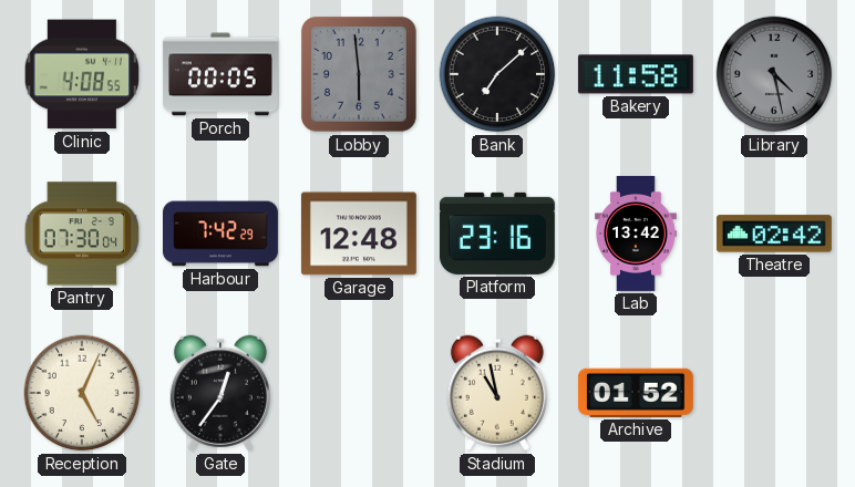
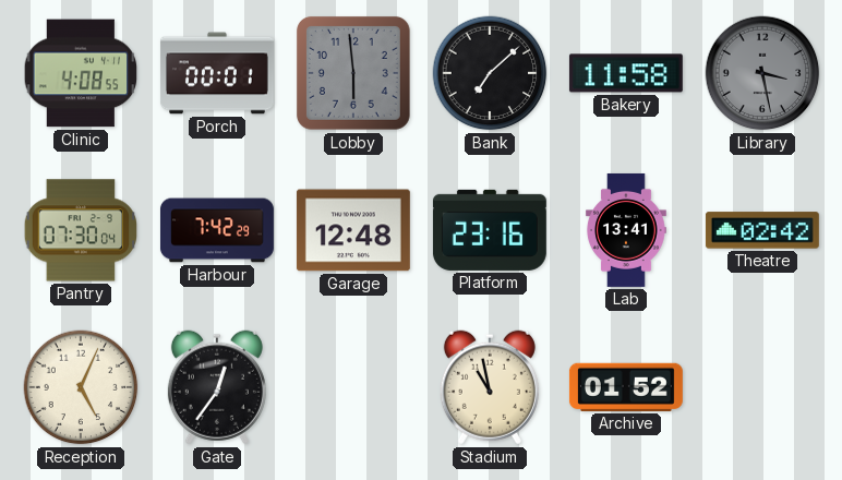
Porch: 00:05 -> 00:01
Library: 4:28 -> 3:28
Lab: 13:42 -> 13:41
